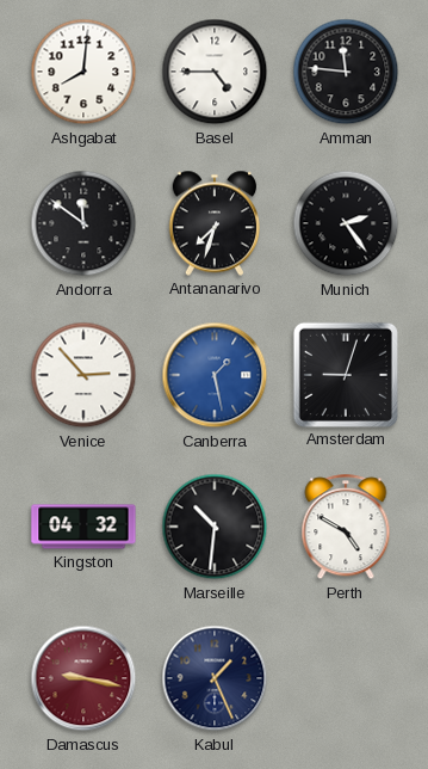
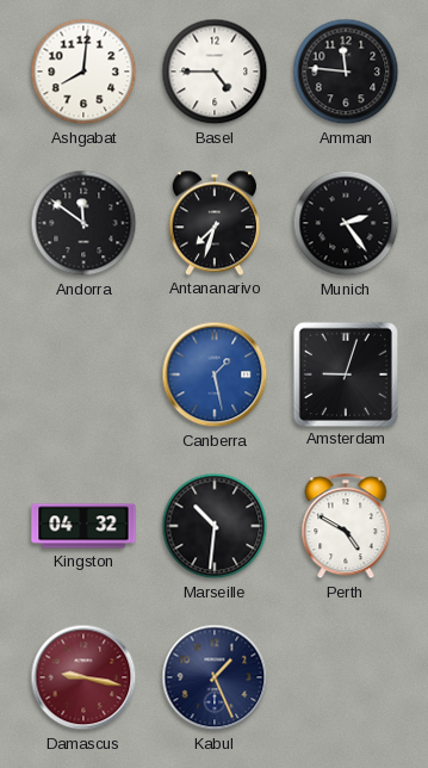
Venice: 2:53 -> none
